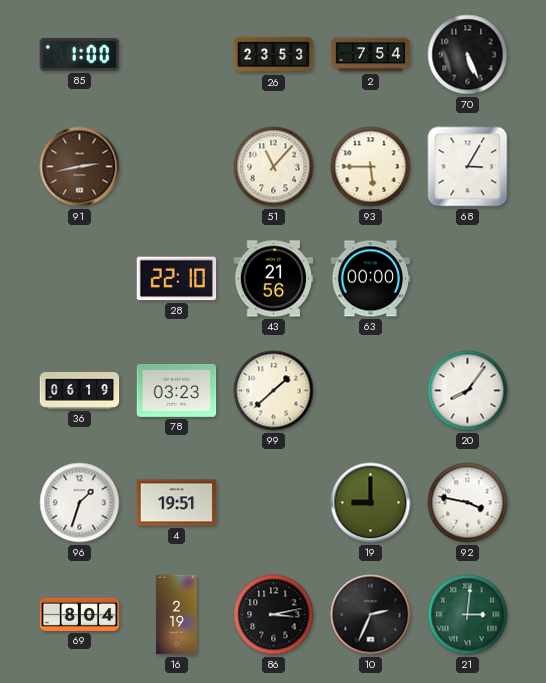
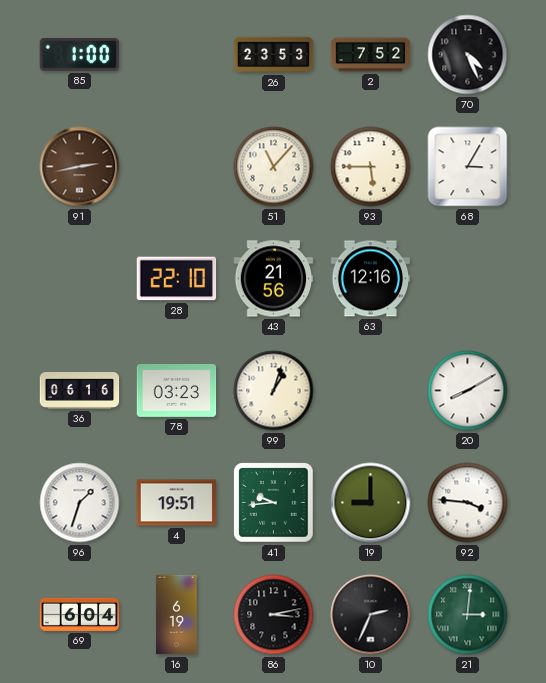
2: 7:54 -> 7:52
70: 5:26 -> 4:26
63: 00:00 -> 12:16
36: 06:19 -> 06:16
99: 1:38 -> 1:03
20: 8:06 -> 8:10
41: none -> 9:44
92: 3:47 -> 3:46
69: 8:04 -> 6:04
16: 2:19 -> 6:19
